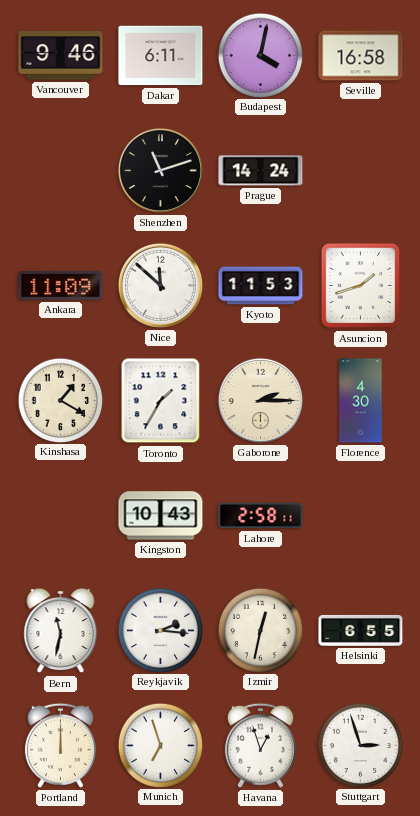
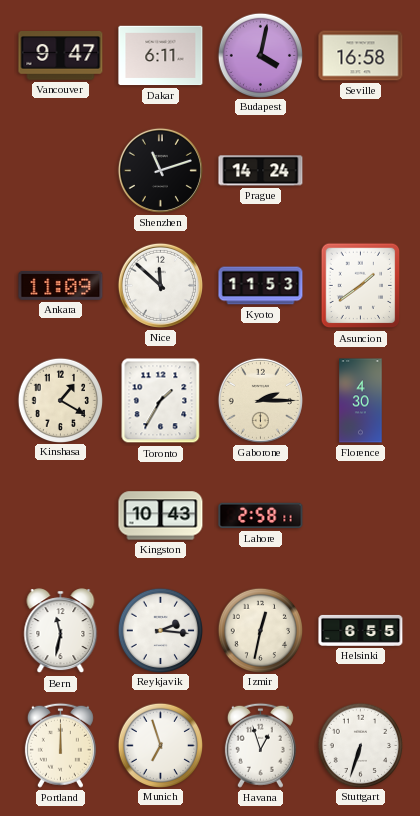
Vancouver: 9:46 -> 9:47
Asuncion: 1:42 -> 1:39
Stuttgart: 2:57 -> 6:33
